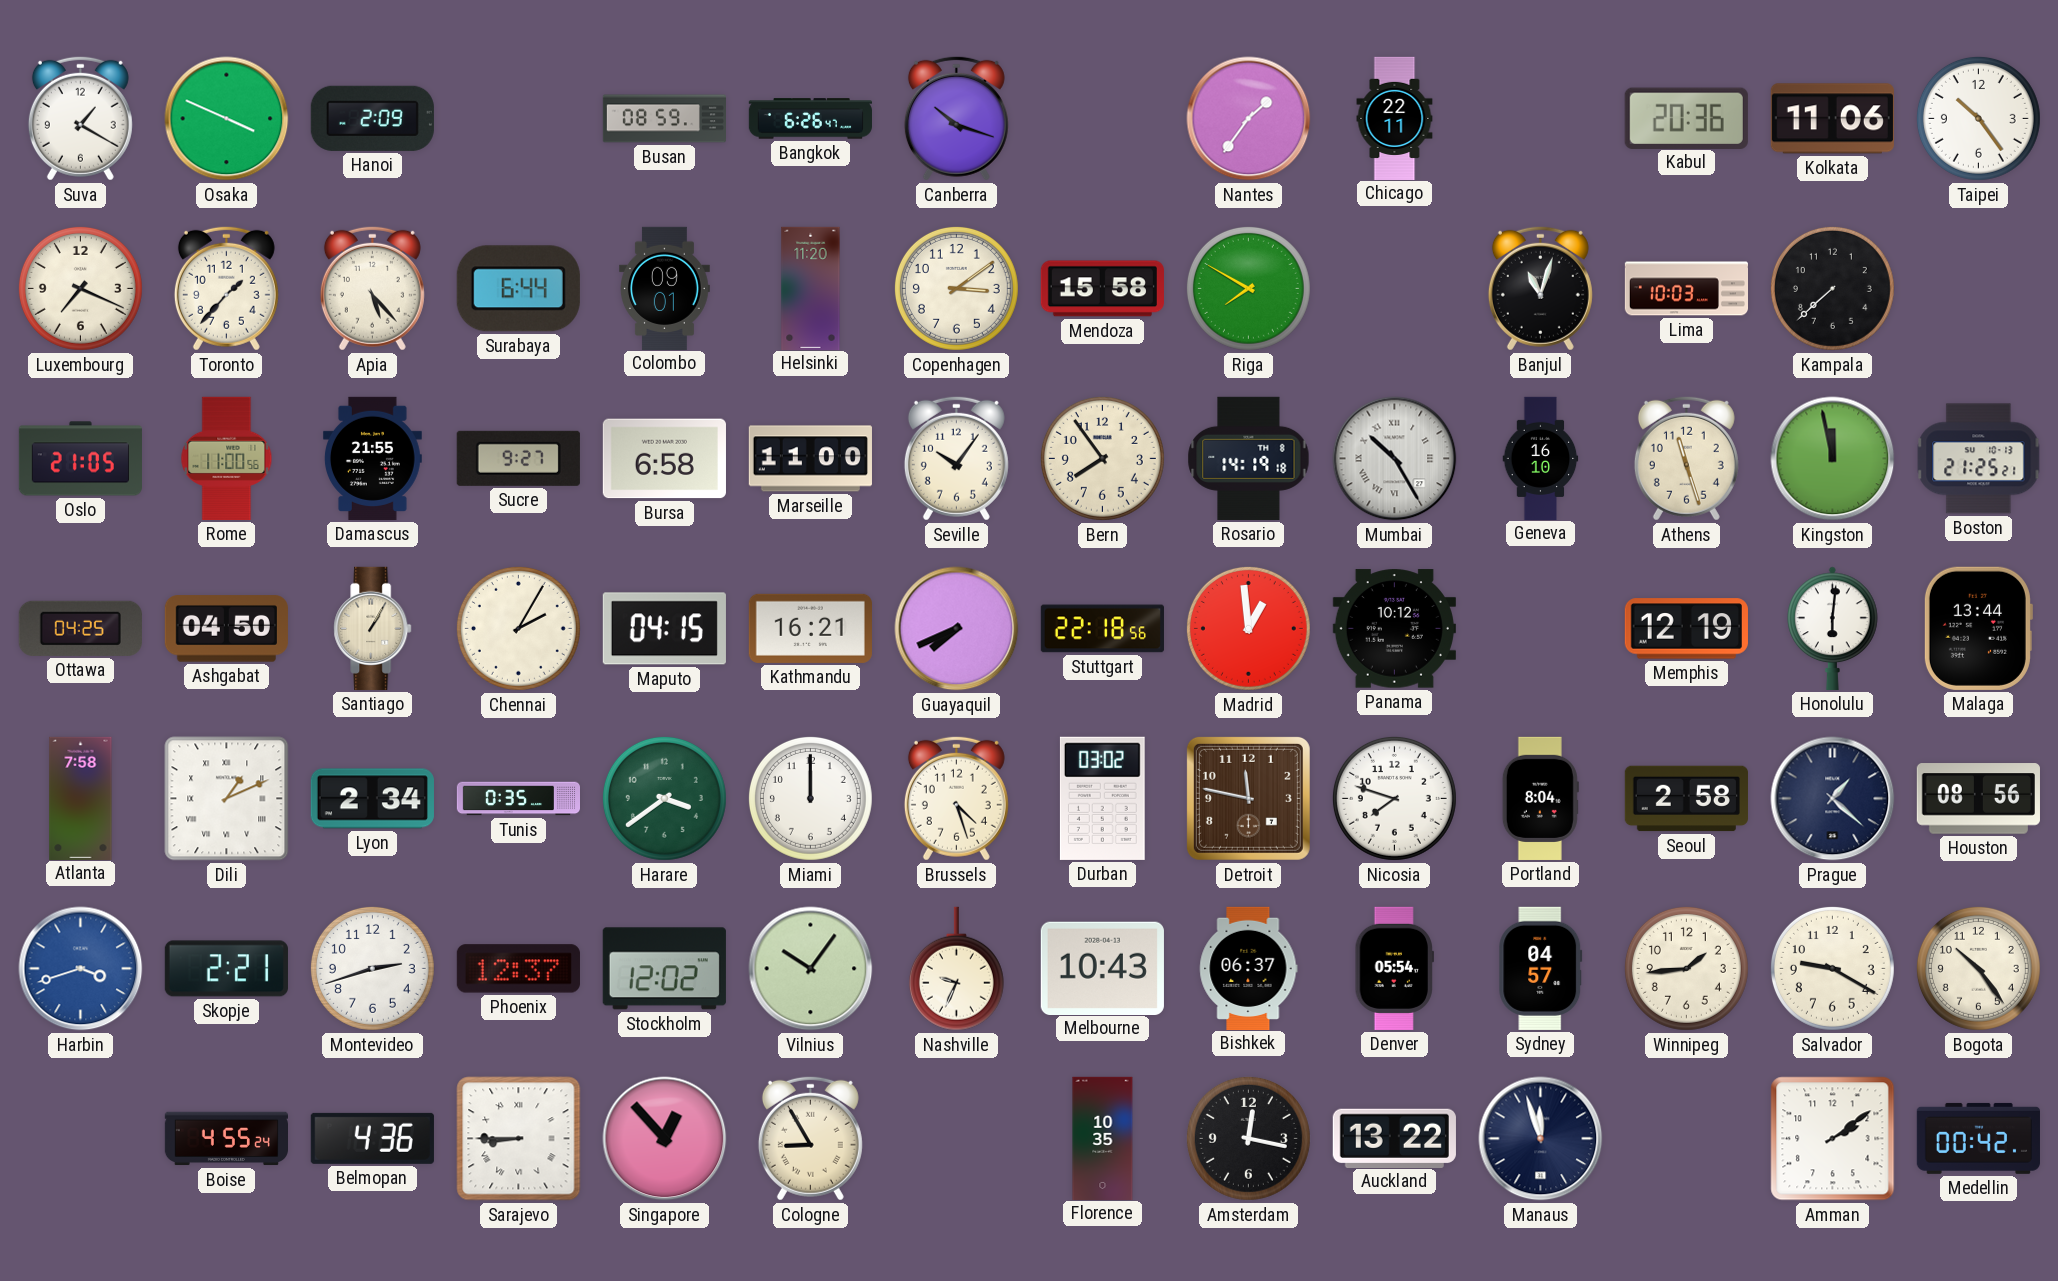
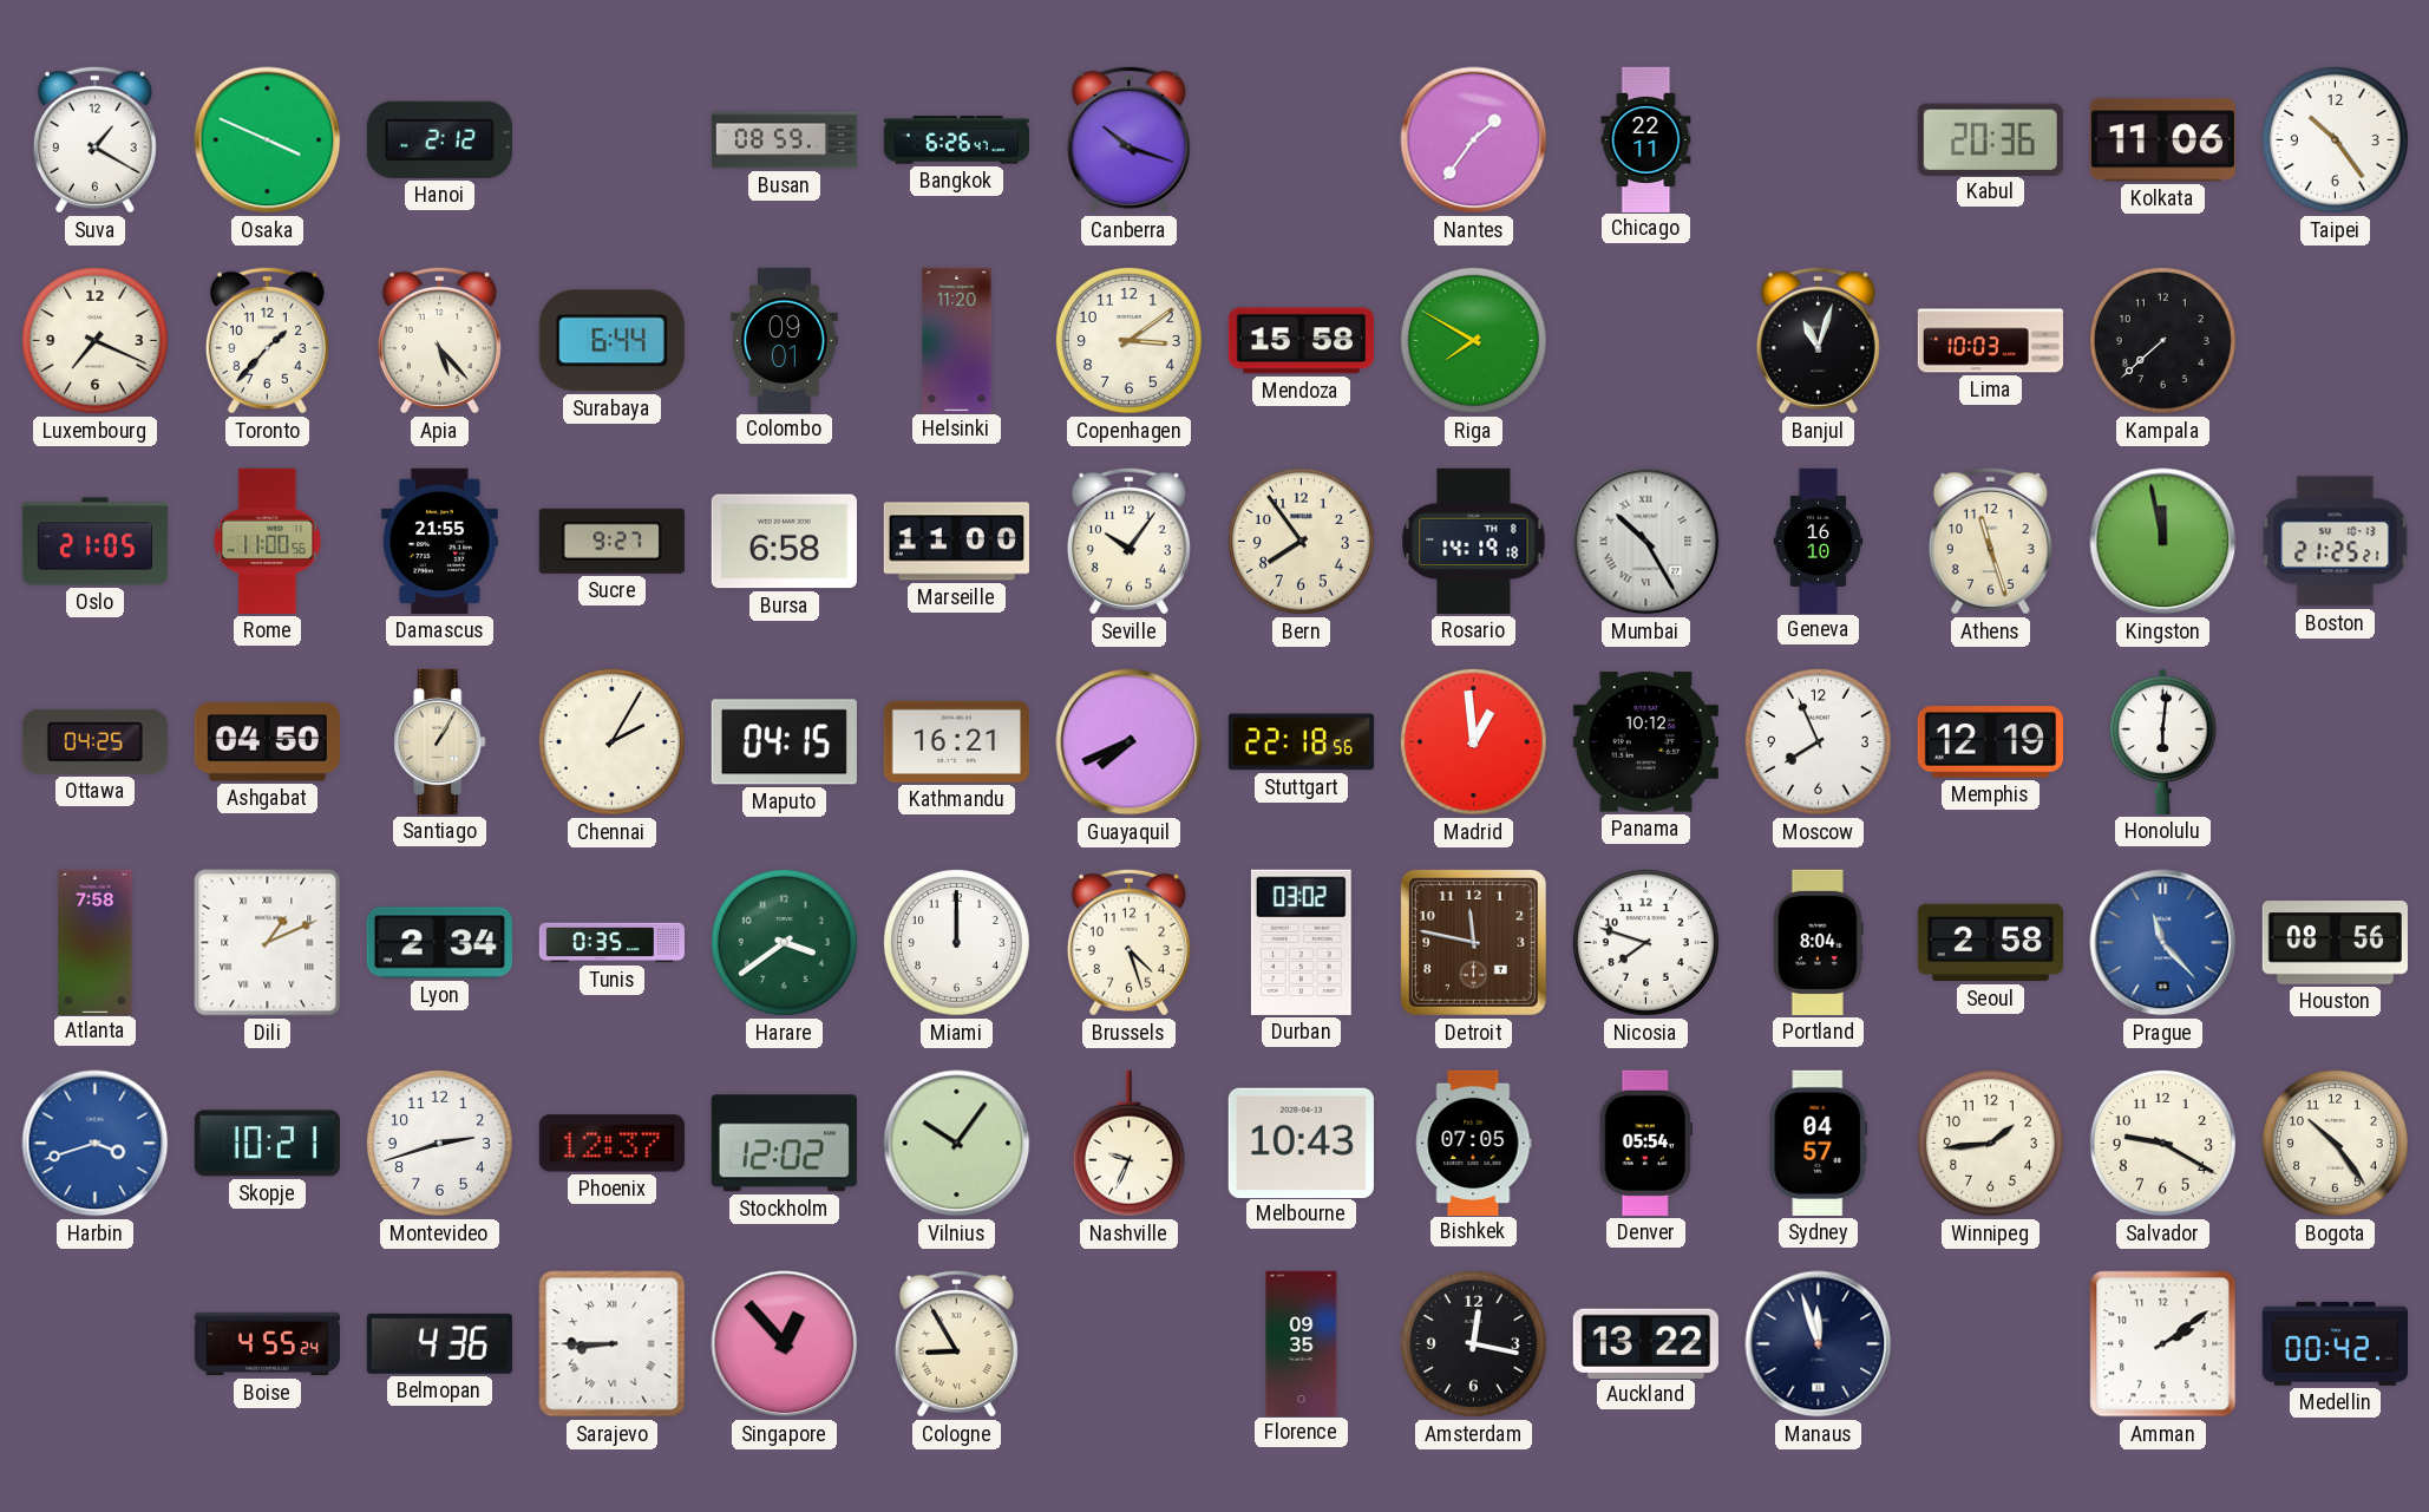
Hanoi: 2:09 -> 2:12
Moscow: none -> 7:56
Malaga: 13:44 -> none
Prague: 1:22 -> 11:23
Prague dial: navy -> blue
Skopje: 2:21 -> 10:21
Bishkek: 06:37 -> 07:05
Florence: 10:35 -> 09:35
